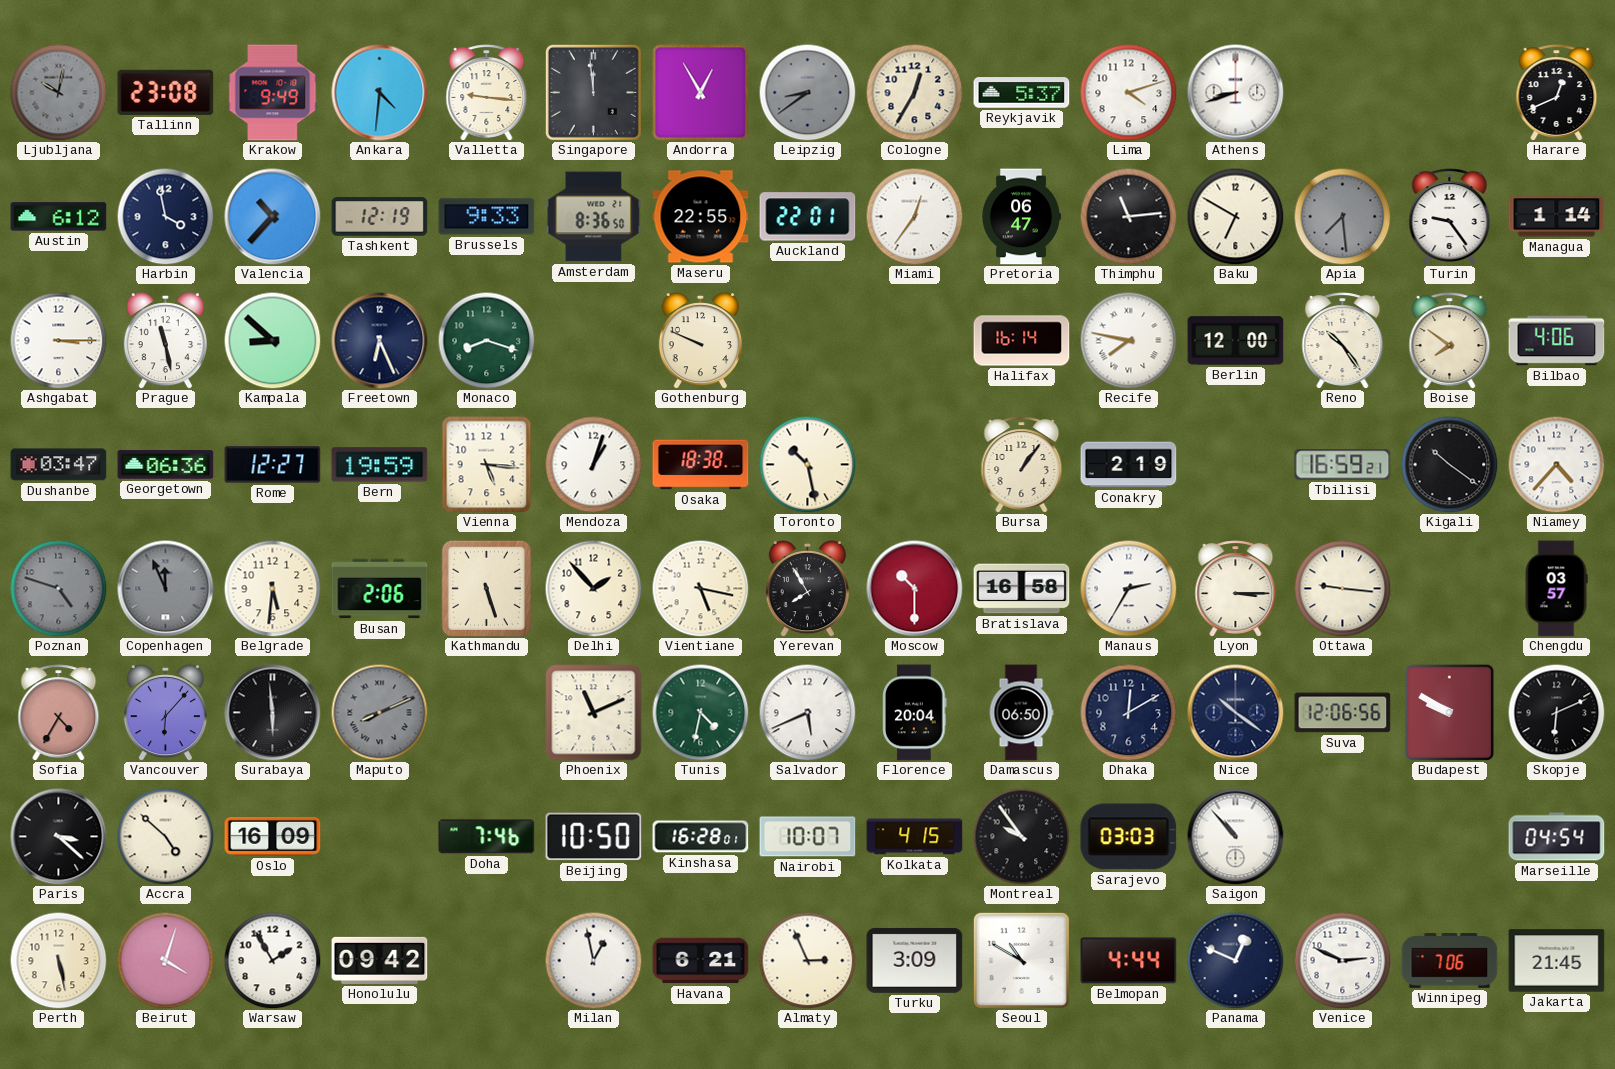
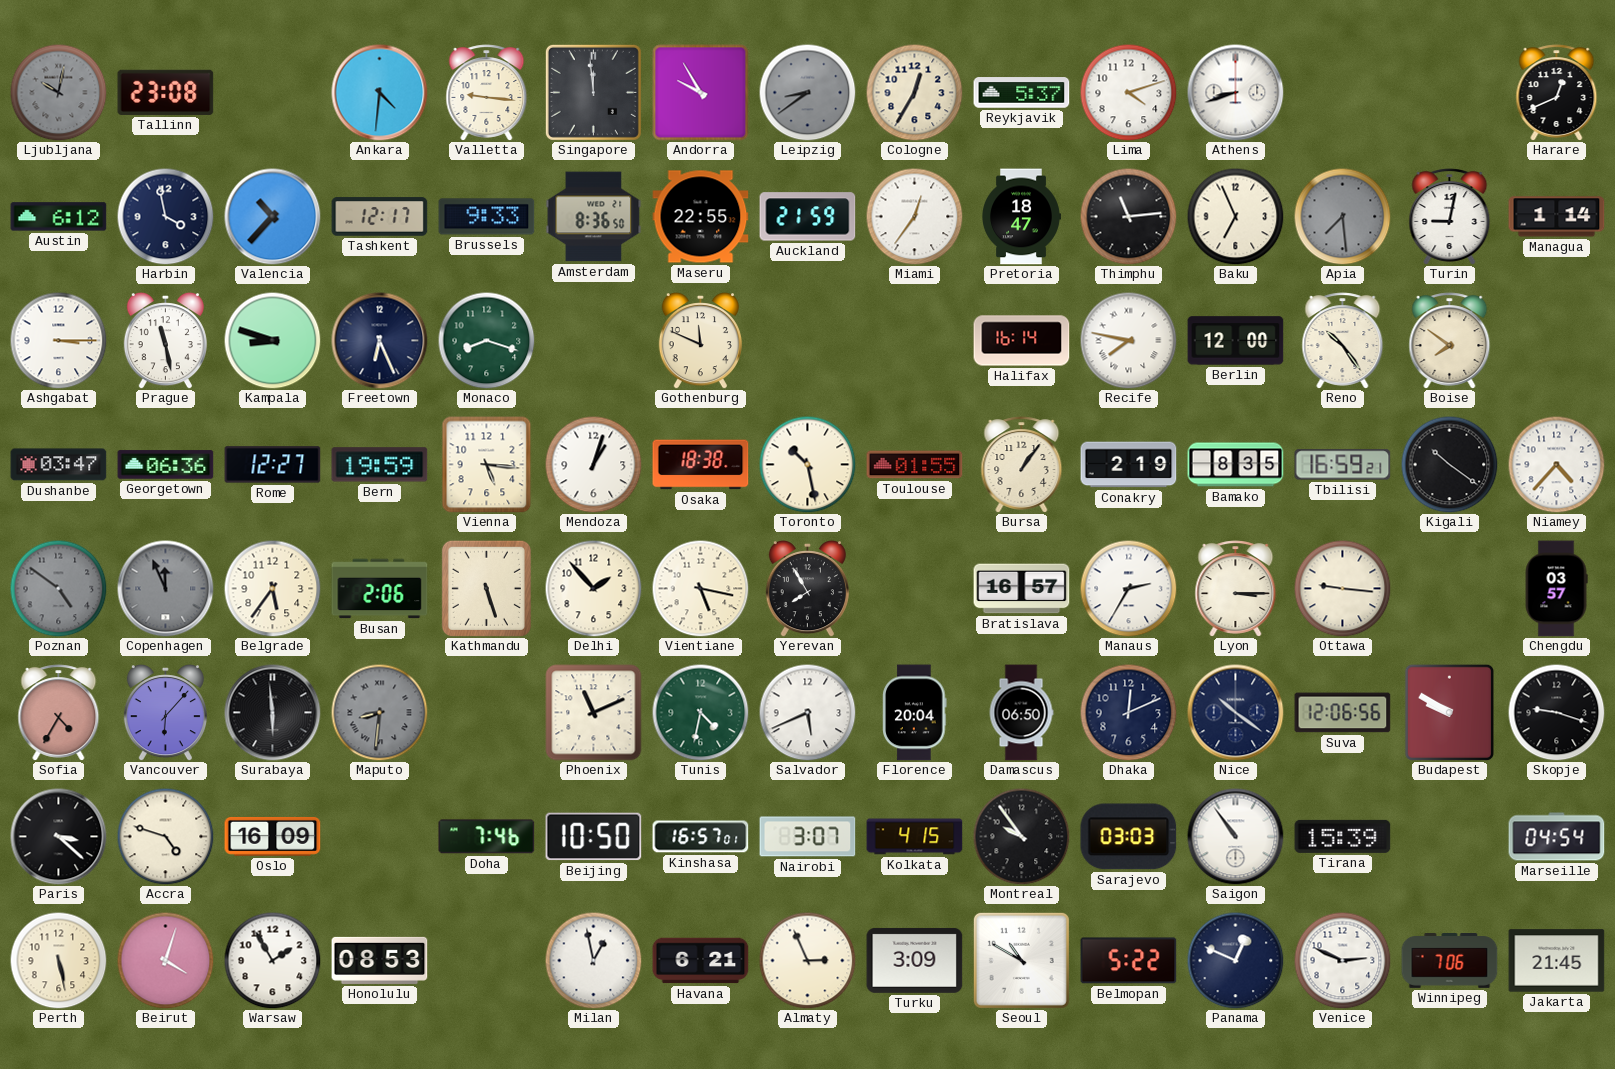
Krakow: 9:49 -> none
Andorra: 12:55 -> 9:55
Tashkent: 12:19 -> 12:17
Auckland: 22:01 -> 21:59
Pretoria: 06:47 -> 18:47
Baku: 6:50 -> 6:56
Turin: 9:24 -> 9:02
Kampala: 8:52 -> 8:48
Gothenburg: 9:49 -> 11:49
Bilbao: 4:06 -> none
Toulouse: none -> 01:55
Bamako: none -> 8:35
Poznan: 4:48 -> 4:51
Belgrade: 5:31 -> 5:36
Moscow: 10:30 -> none
Bratislava: 16:58 -> 16:57
Maputo: 8:11 -> 8:31
Dhaka: 12:10 -> 12:11
Skopje: 6:11 -> 9:18
Accra: 4:52 -> 4:48
Kinshasa: 16:28 -> 16:57
Nairobi: 10:07 -> 3:07
Saigon: 10:53 -> 10:54
Tirana: none -> 15:39
Honolulu: 09:42 -> 08:53
Belmopan: 4:44 -> 5:22
